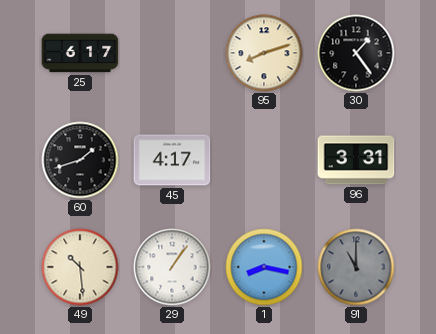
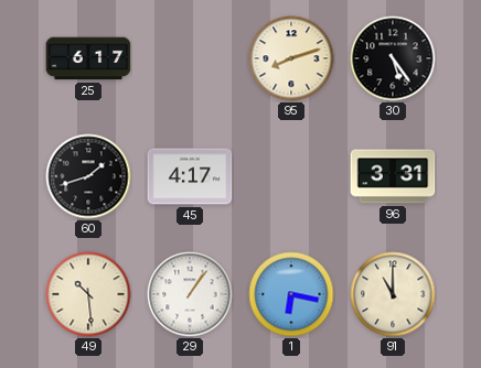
30: 1:24 -> 5:24
1: 8:17 -> 6:17
91 dial: grey -> cream
